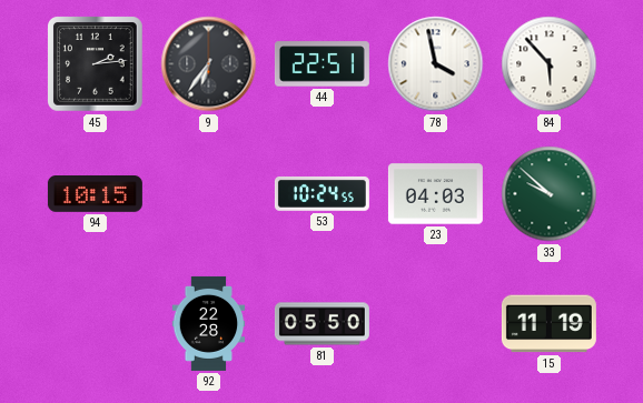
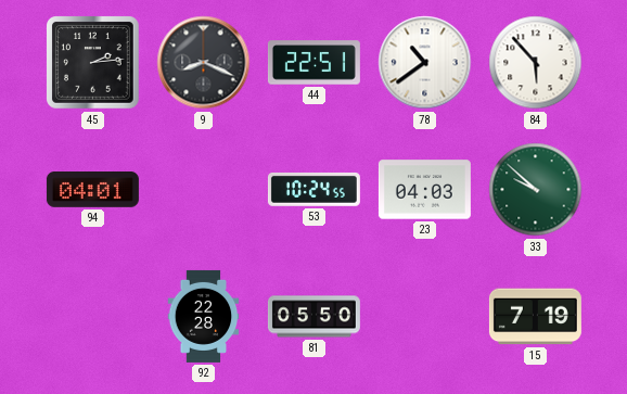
9: 6:36 -> 8:19
78: 3:58 -> 10:39
94: 10:15 -> 04:01
15: 11:19 -> 7:19
